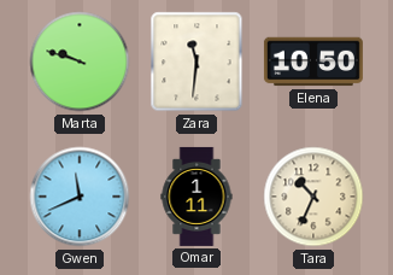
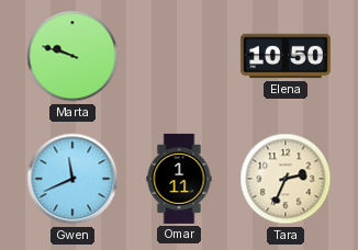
Zara: 11:31 -> none
Tara: 10:34 -> 2:34
